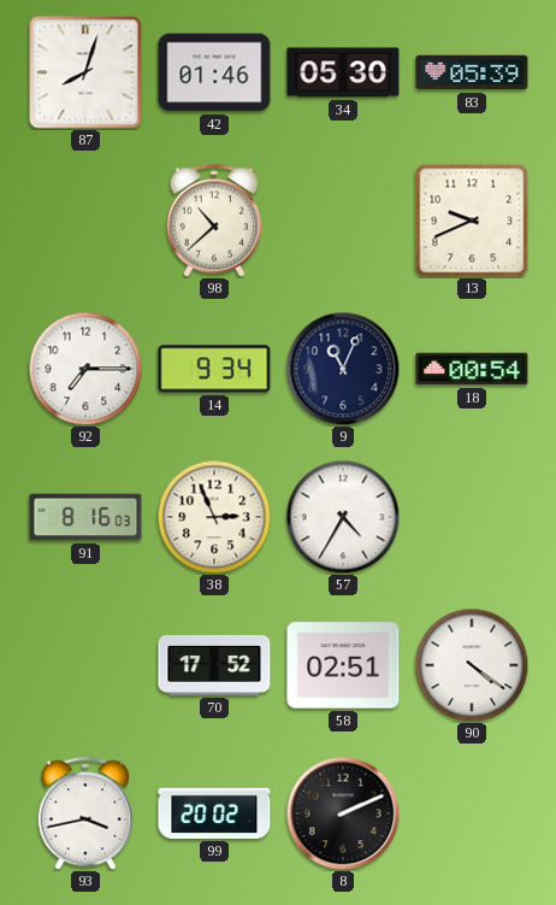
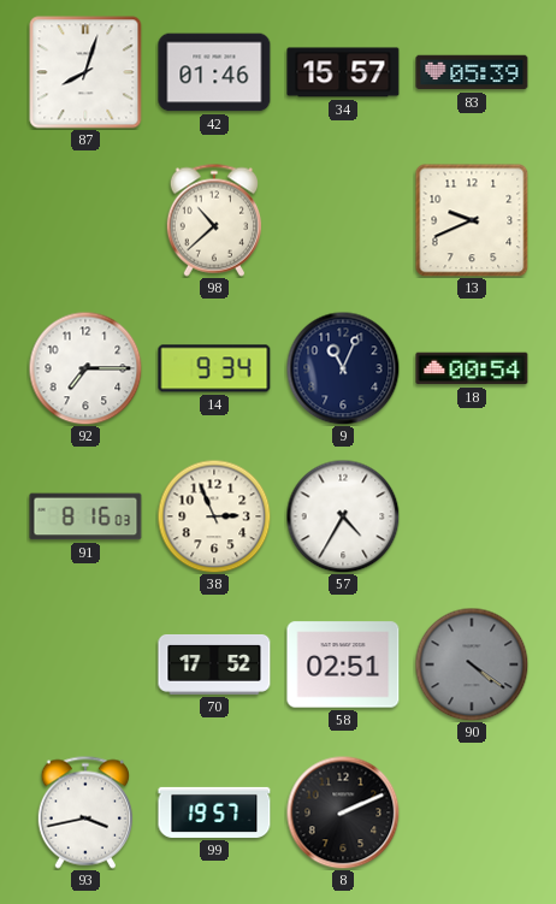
34: 05:30 -> 15:57
90 dial: white -> grey
99: 20:02 -> 19:57
